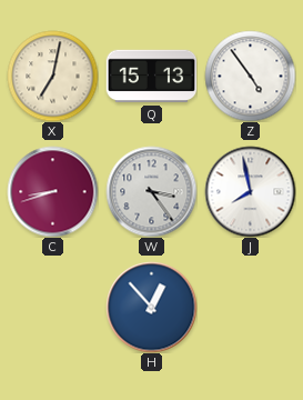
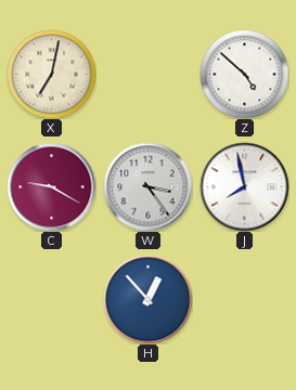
Q: 15:13 -> none
Z: 4:54 -> 4:52
C: 8:42 -> 9:20
